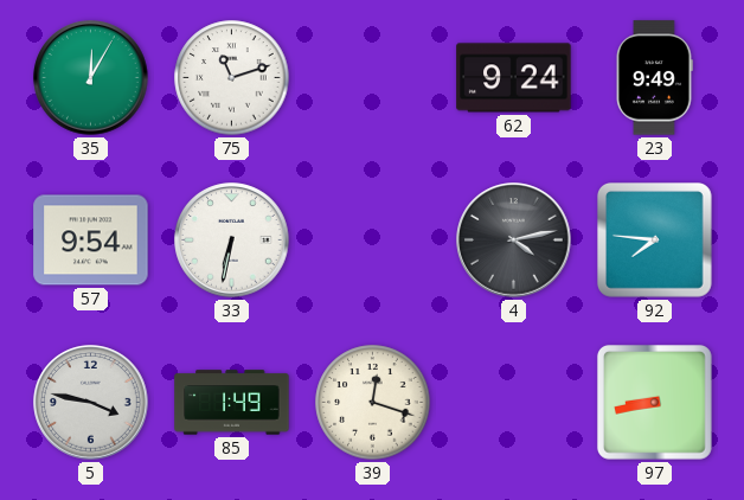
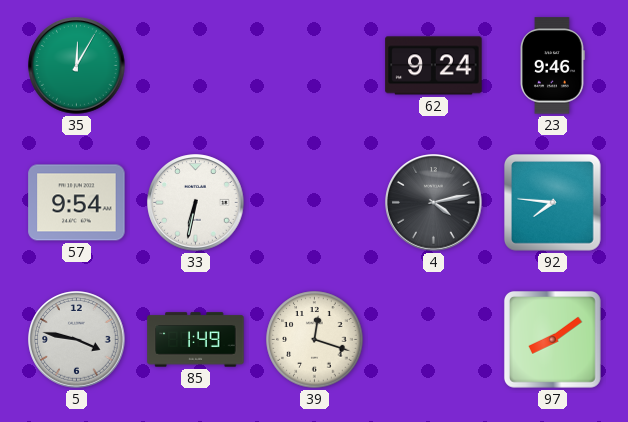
75: 11:12 -> none
23: 9:49 -> 9:46
97: 8:43 -> 8:09
